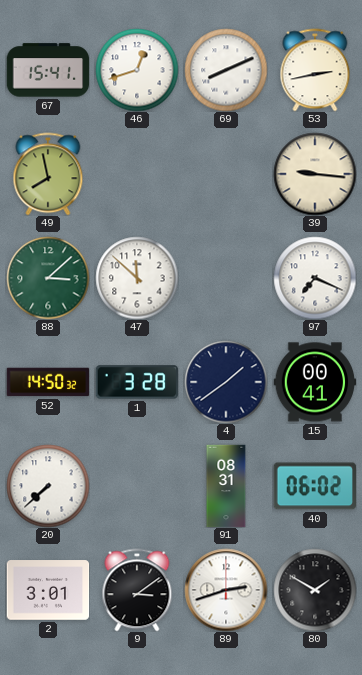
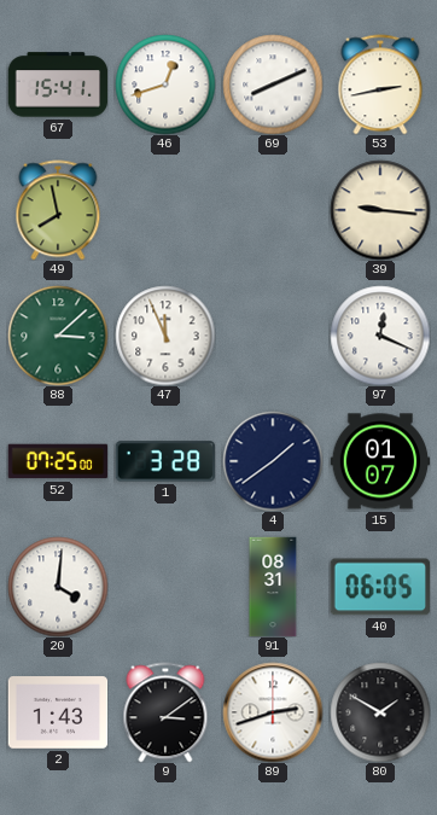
47: 11:52 -> 11:56
97: 7:19 -> 12:19
52: 14:50 -> 07:25
15: 00:41 -> 01:07
20: 7:38 -> 4:01
40: 06:02 -> 06:05
2: 3:01 -> 1:43
